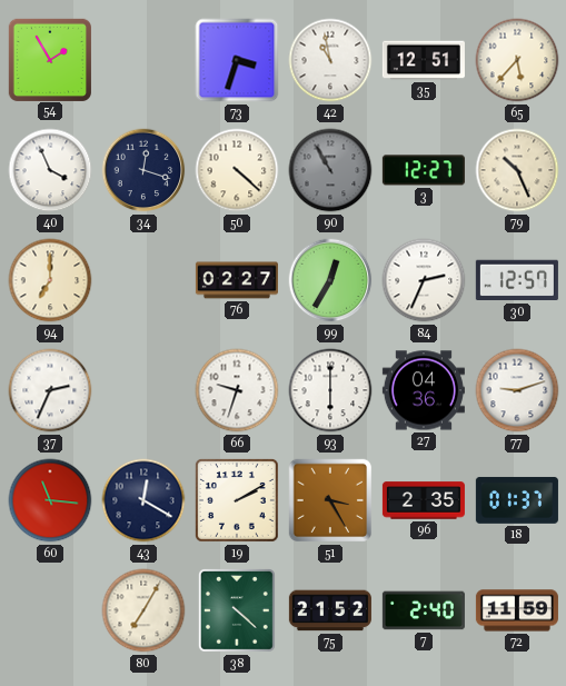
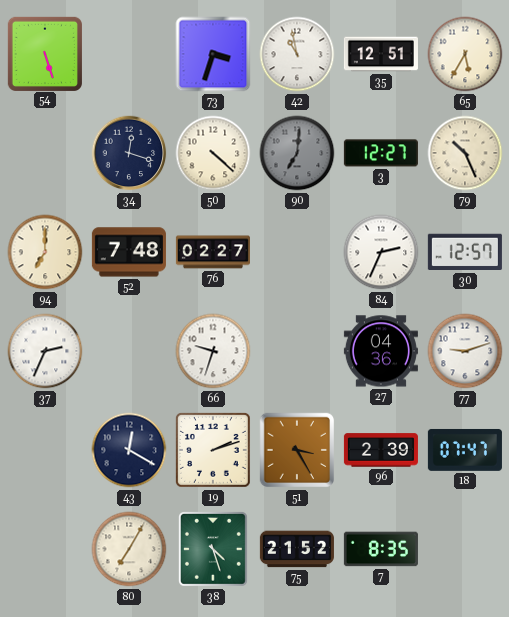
54: 1:55 -> 5:27
65: 5:37 -> 5:35
40: 3:56 -> none
90: 10:55 -> 7:01
52: none -> 7:48
99: 12:35 -> none
93: 6:00 -> none
60: 11:16 -> none
19: 2:10 -> 2:12
96: 2:35 -> 2:39
18: 01:37 -> 07:47
38: 4:22 -> 4:27
7: 2:40 -> 8:35
72: 11:59 -> none
